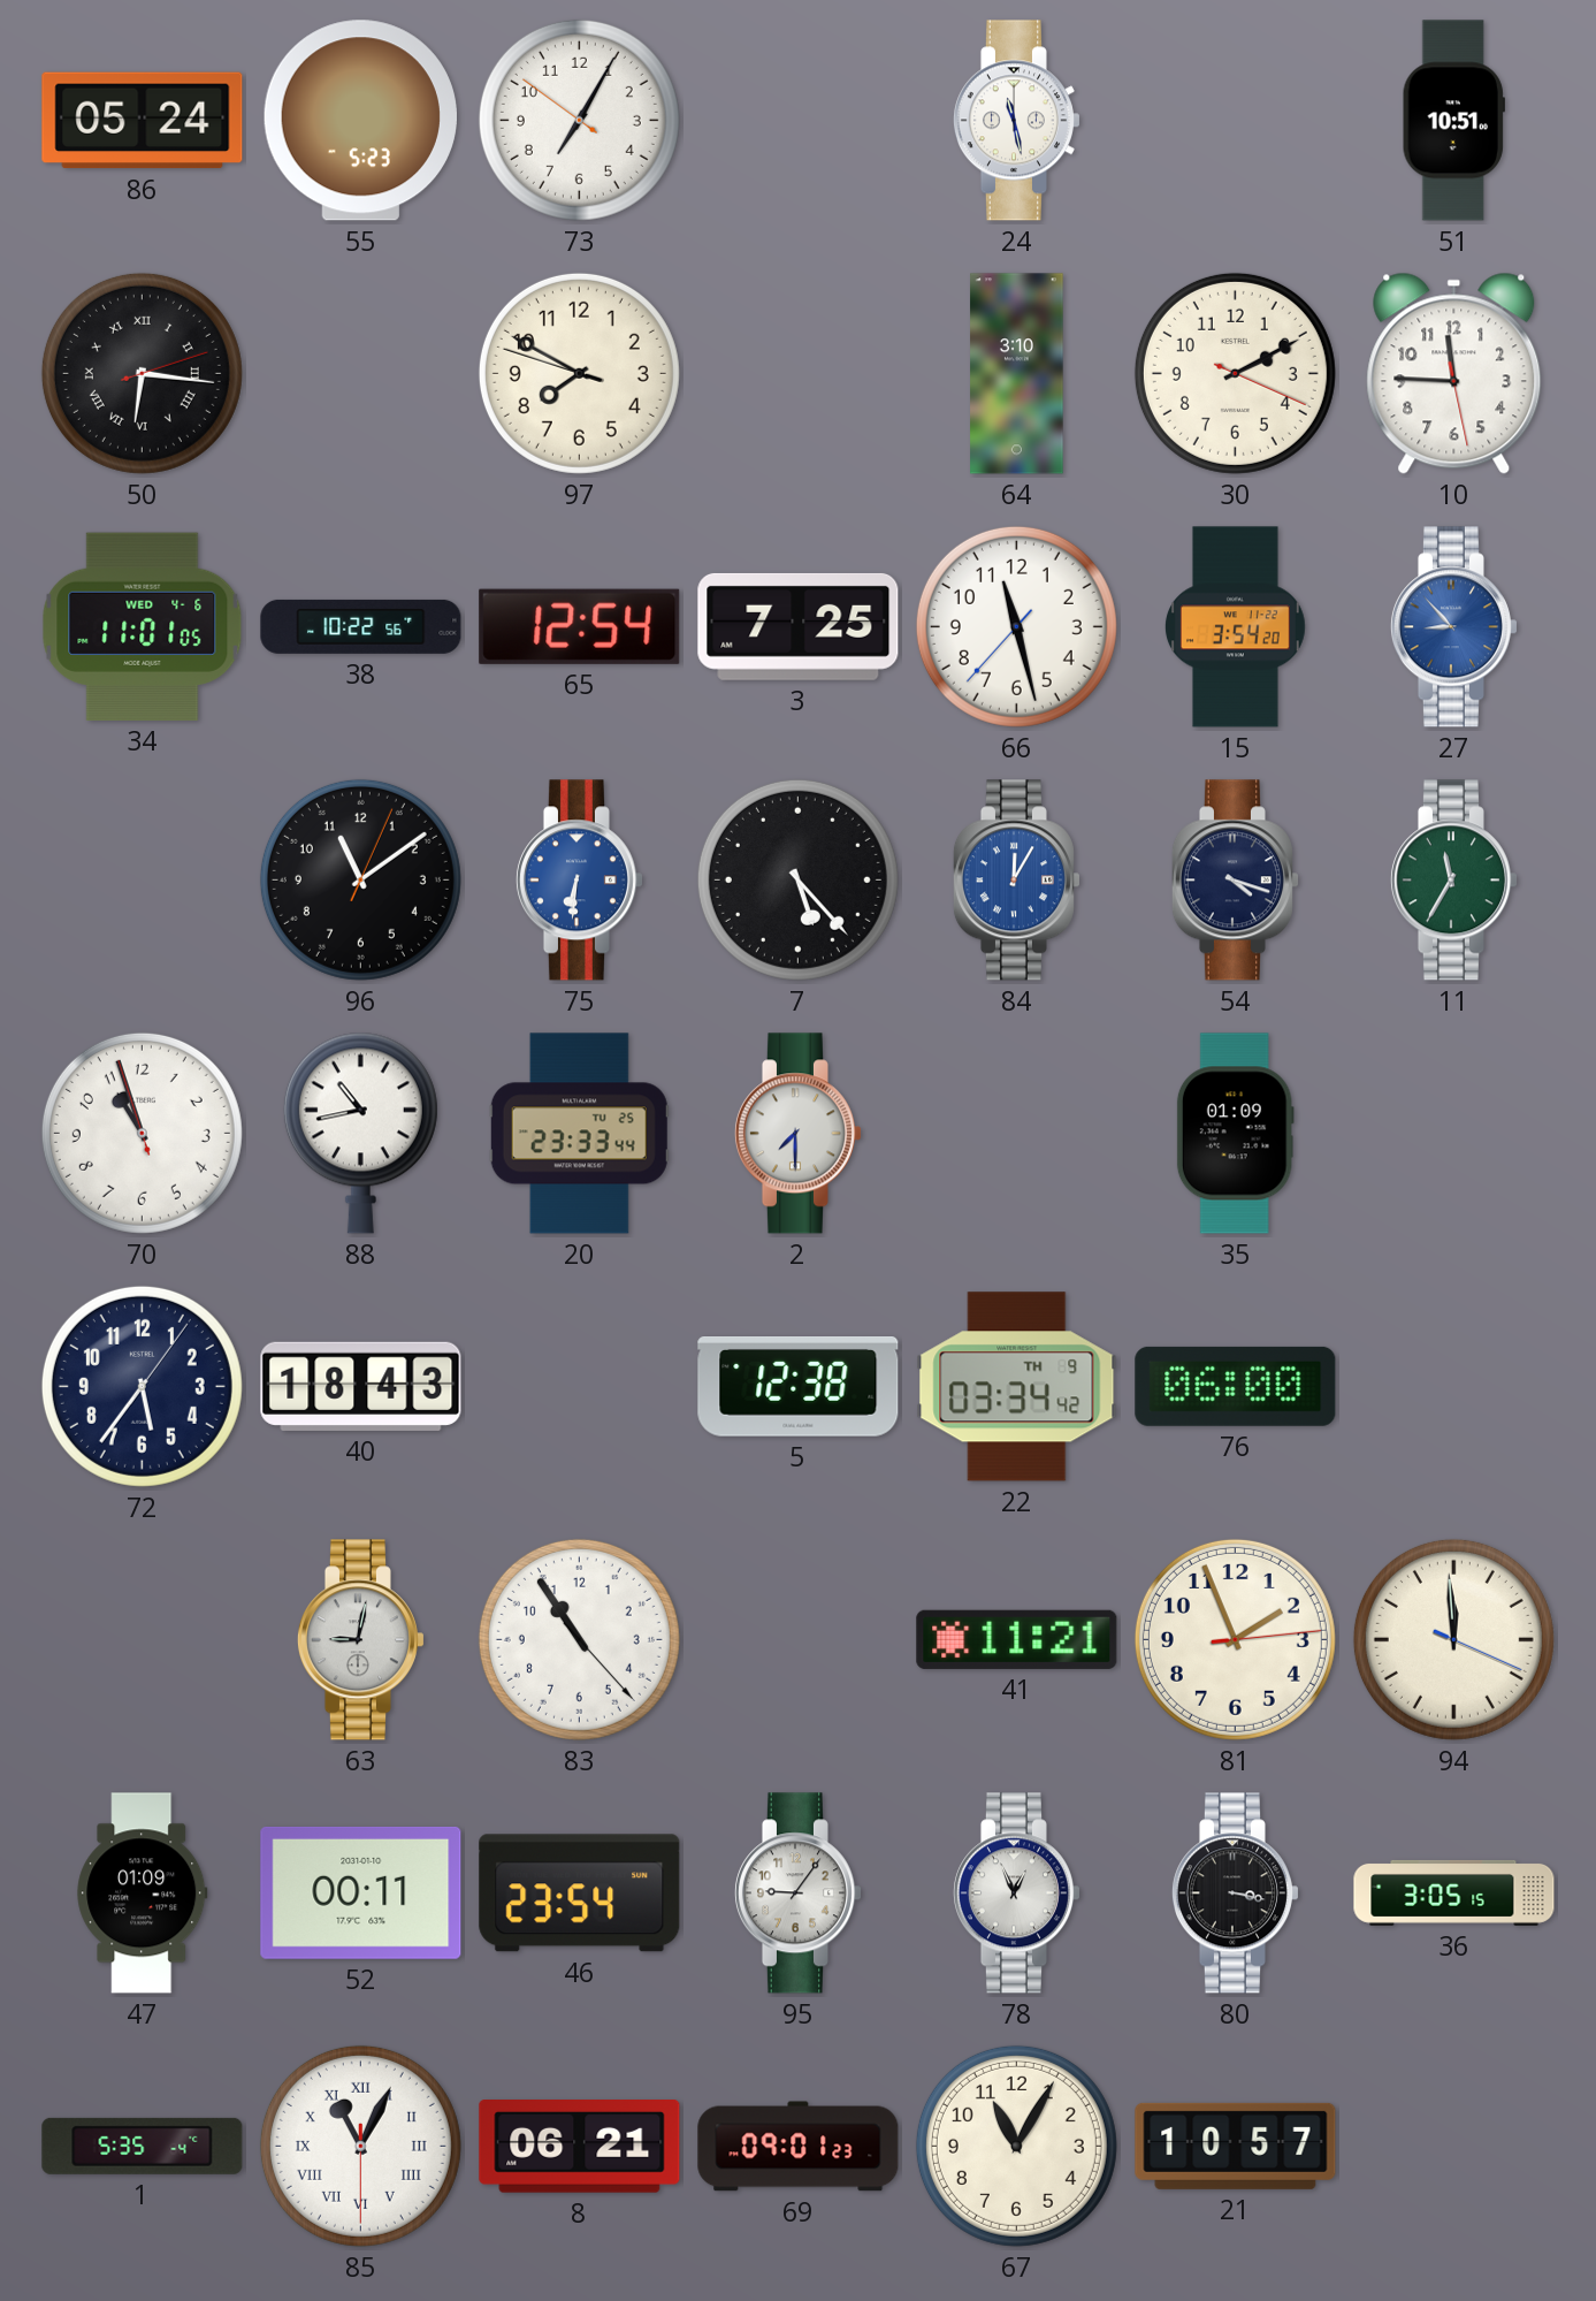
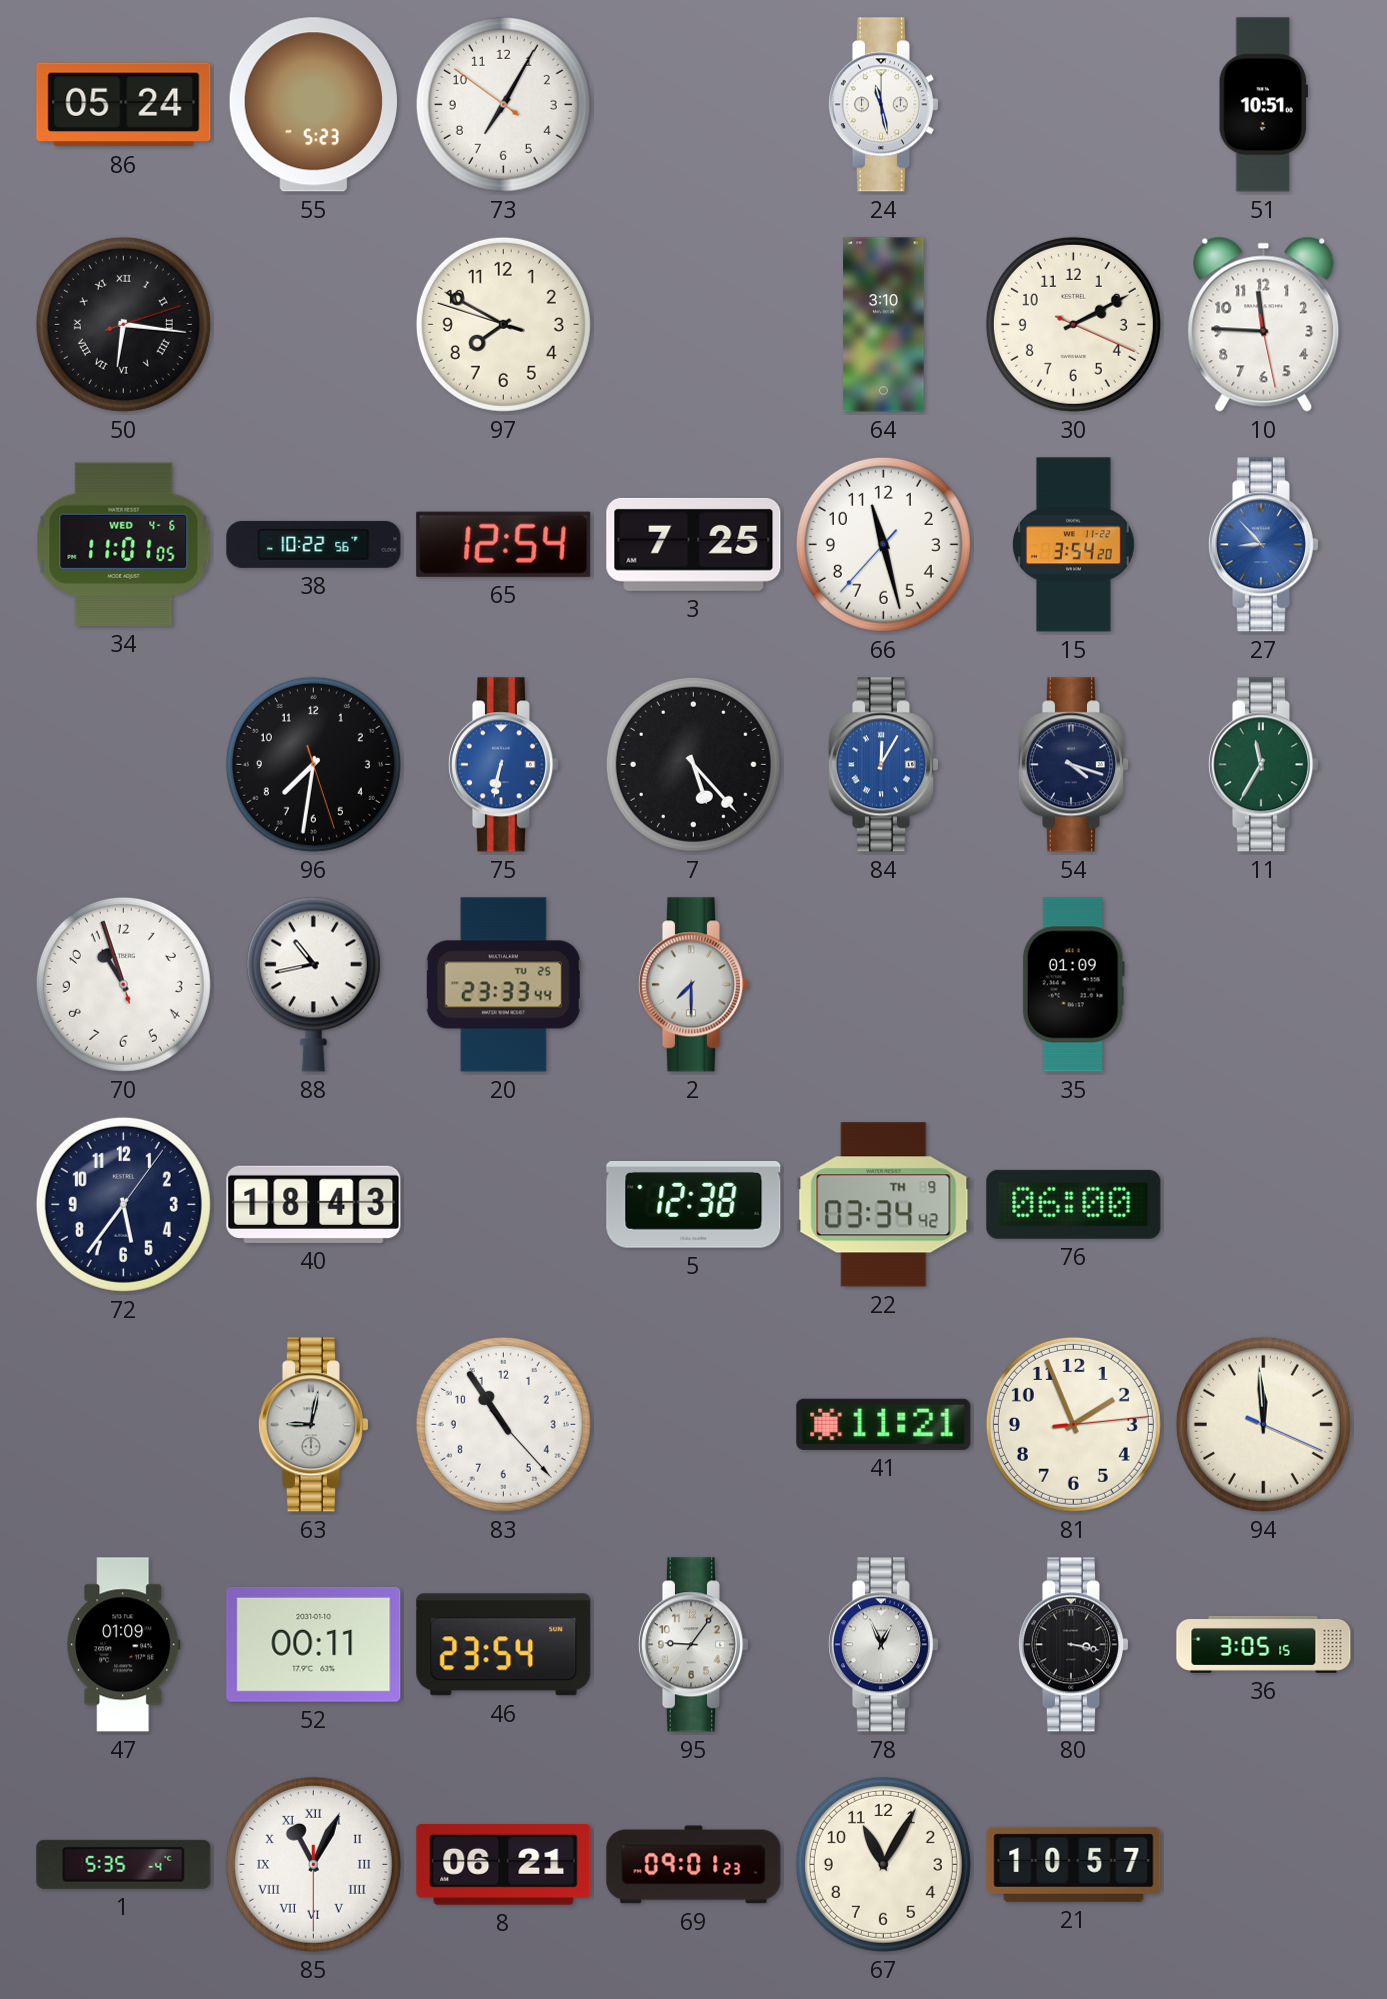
96: 11:09 -> 7:31
75: 6:31 -> 6:32
